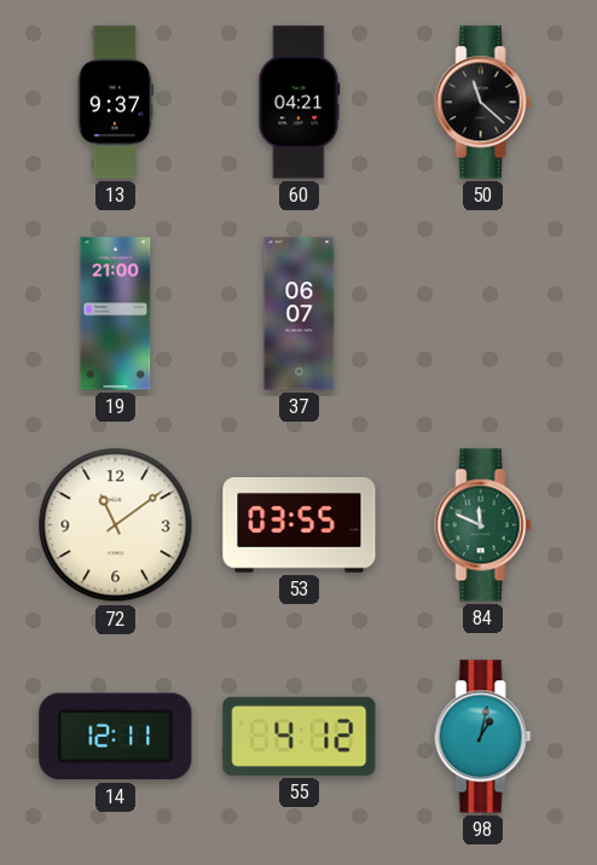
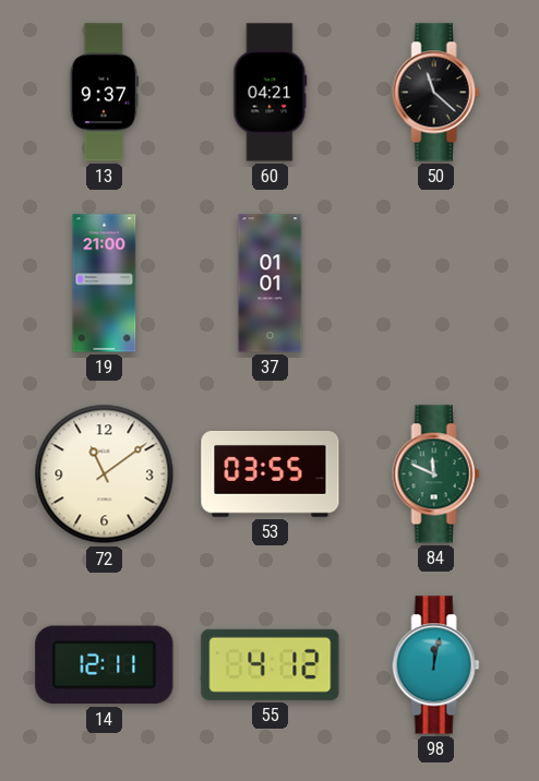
37: 06:07 -> 01:01
98: 1:02 -> 12:02
